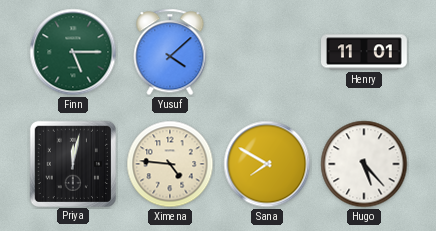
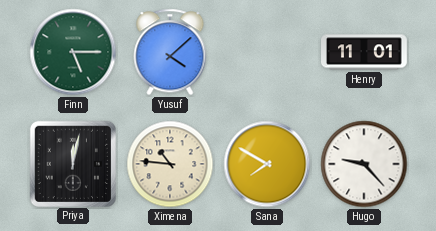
Ximena: 4:46 -> 10:46
Hugo: 5:23 -> 9:23
